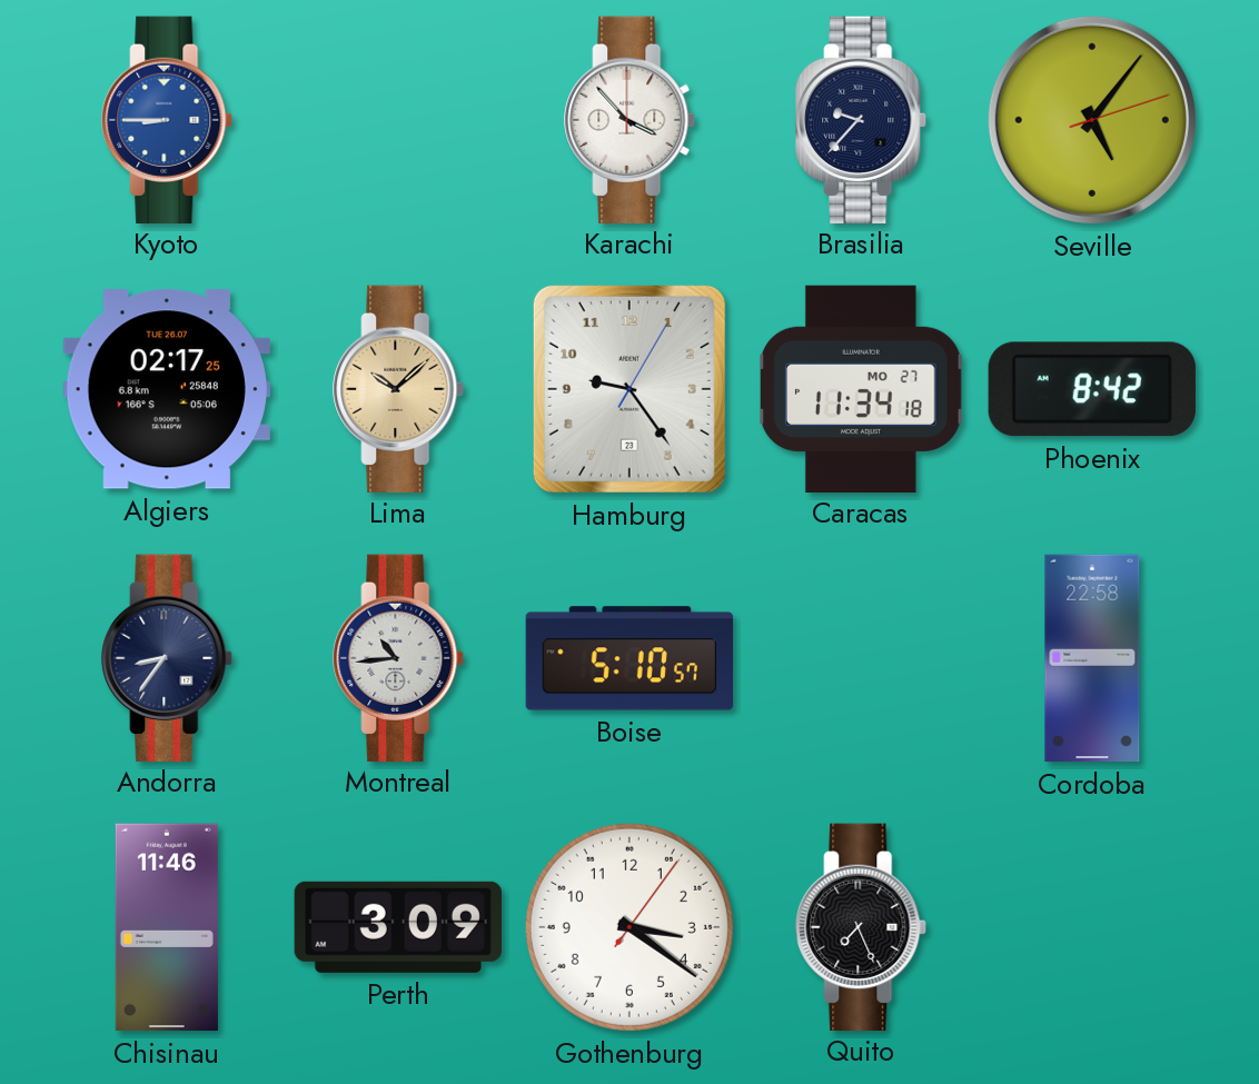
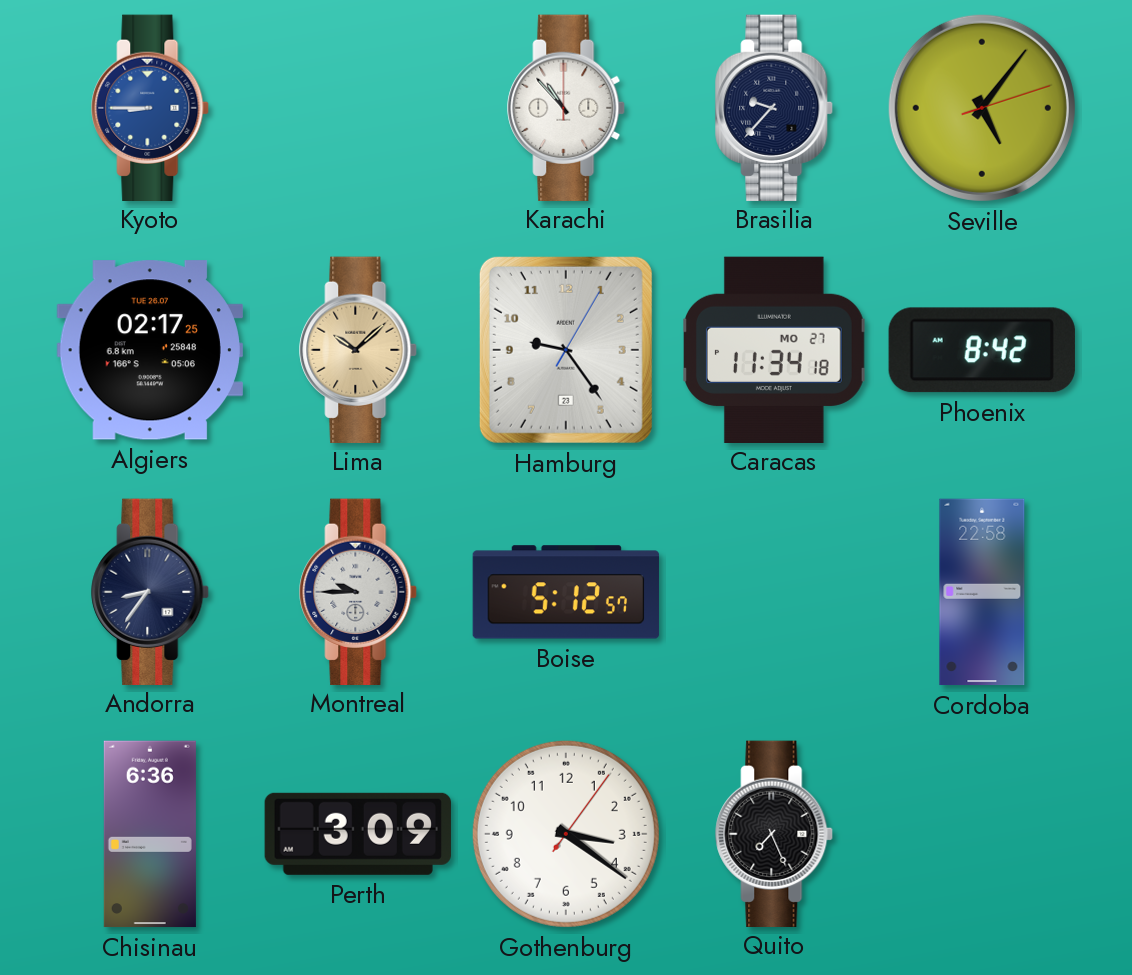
Karachi: 3:53 -> 10:53
Montreal: 10:44 -> 9:45
Boise: 5:10 -> 5:12
Chisinau: 11:46 -> 6:36
